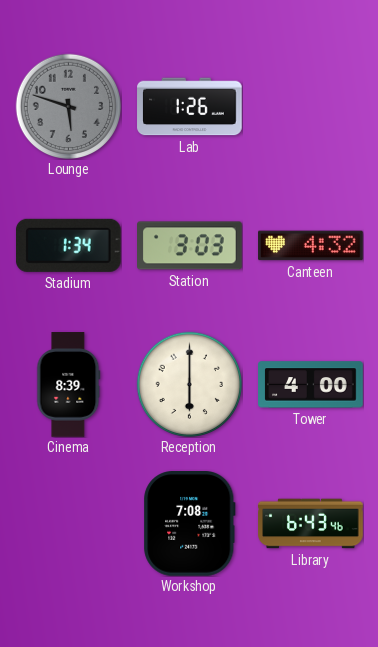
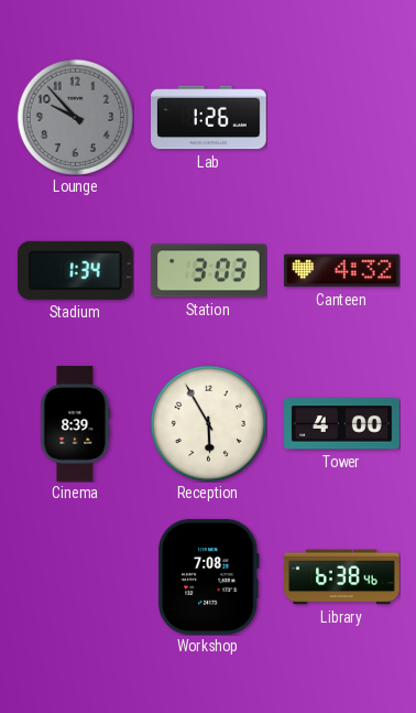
Lounge: 5:48 -> 9:53
Reception: 6:00 -> 5:55
Library: 6:43 -> 6:38
